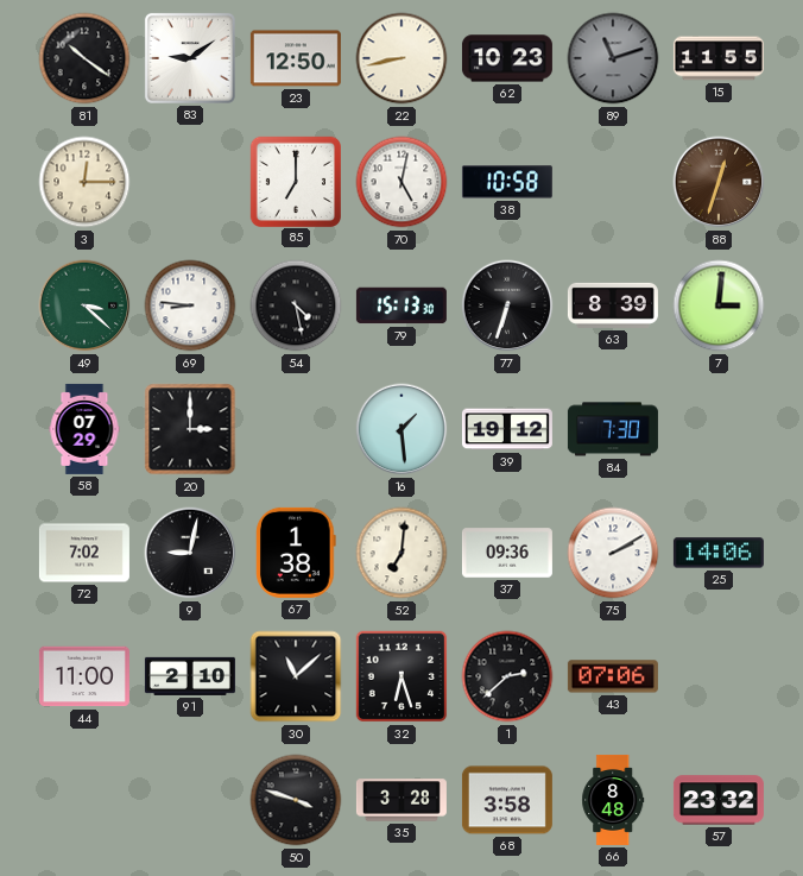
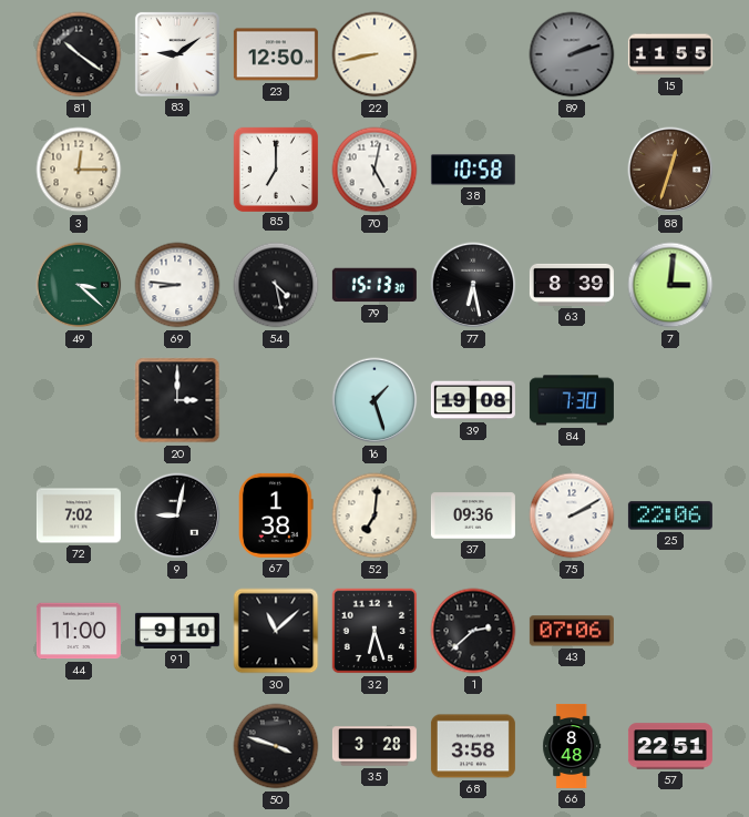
62: 10:23 -> none
89: 11:12 -> 2:12
77: 6:33 -> 6:28
58: 07:29 -> none
16: 1:29 -> 1:27
39: 19:12 -> 19:08
25: 14:06 -> 22:06
91: 2:10 -> 9:10
57: 23:32 -> 22:51
